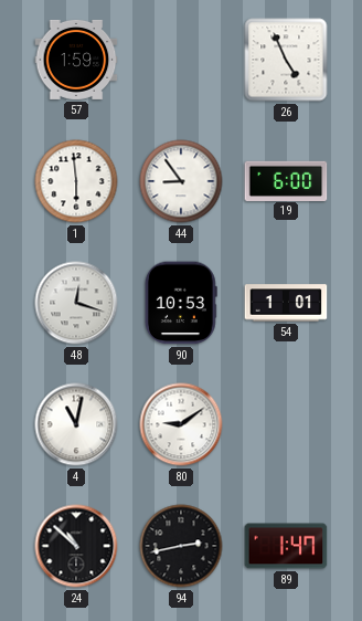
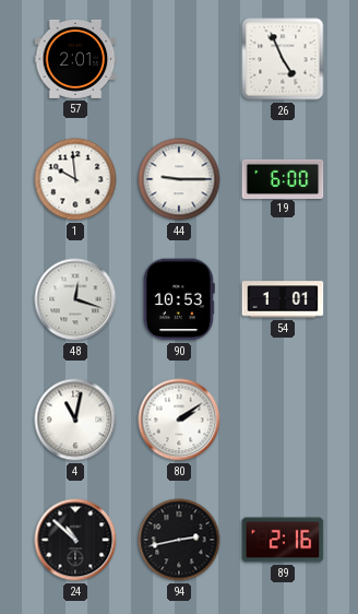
57: 1:59 -> 2:01
1: 5:59 -> 9:59
44: 8:54 -> 9:15
80: 9:09 -> 2:09
89: 1:47 -> 2:16
